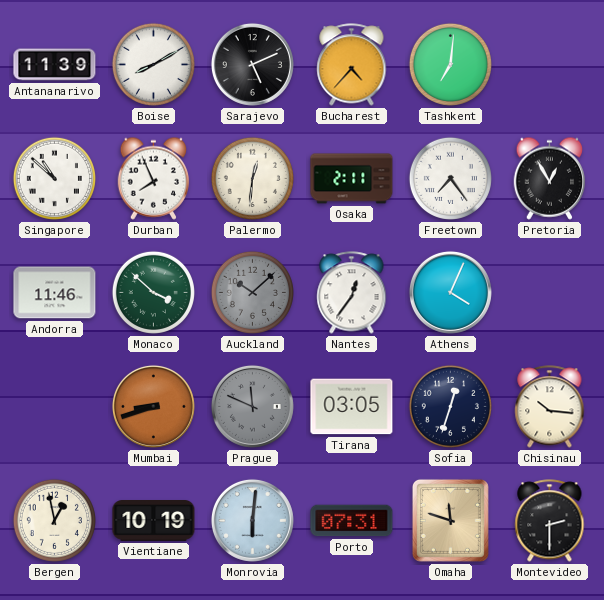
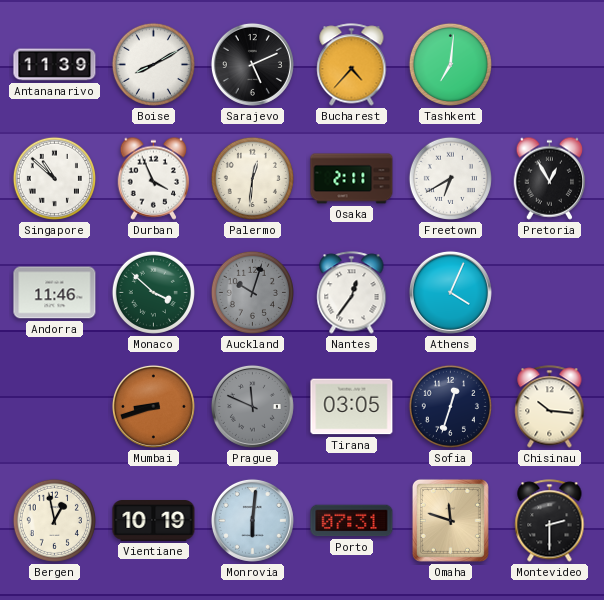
Durban: 7:56 -> 3:56
Freetown: 7:24 -> 6:40
Auckland: 10:08 -> 10:03
